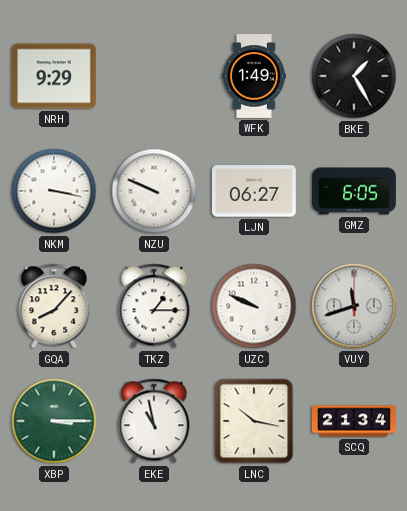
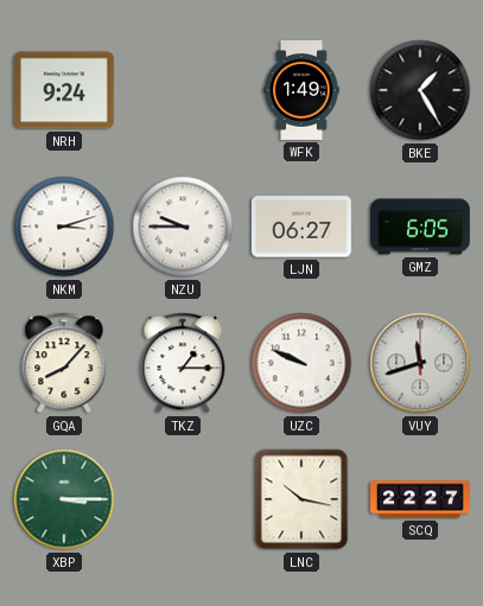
NRH: 9:29 -> 9:24
NKM: 3:17 -> 3:12
NZU: 9:49 -> 9:45
EKE: 10:58 -> none
SCQ: 21:34 -> 22:27
